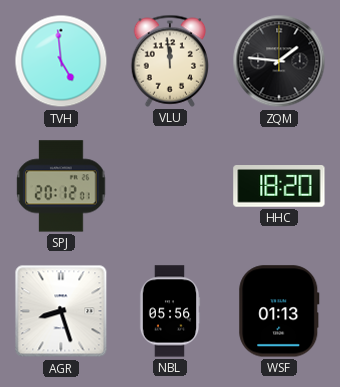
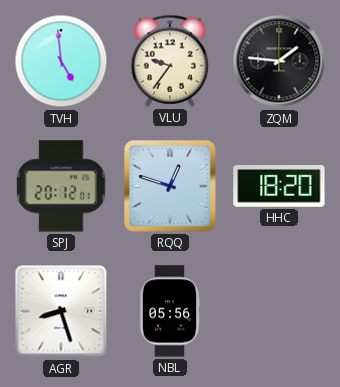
VLU: 11:59 -> 9:36
RQQ: none -> 12:48
WSF: 01:13 -> none
